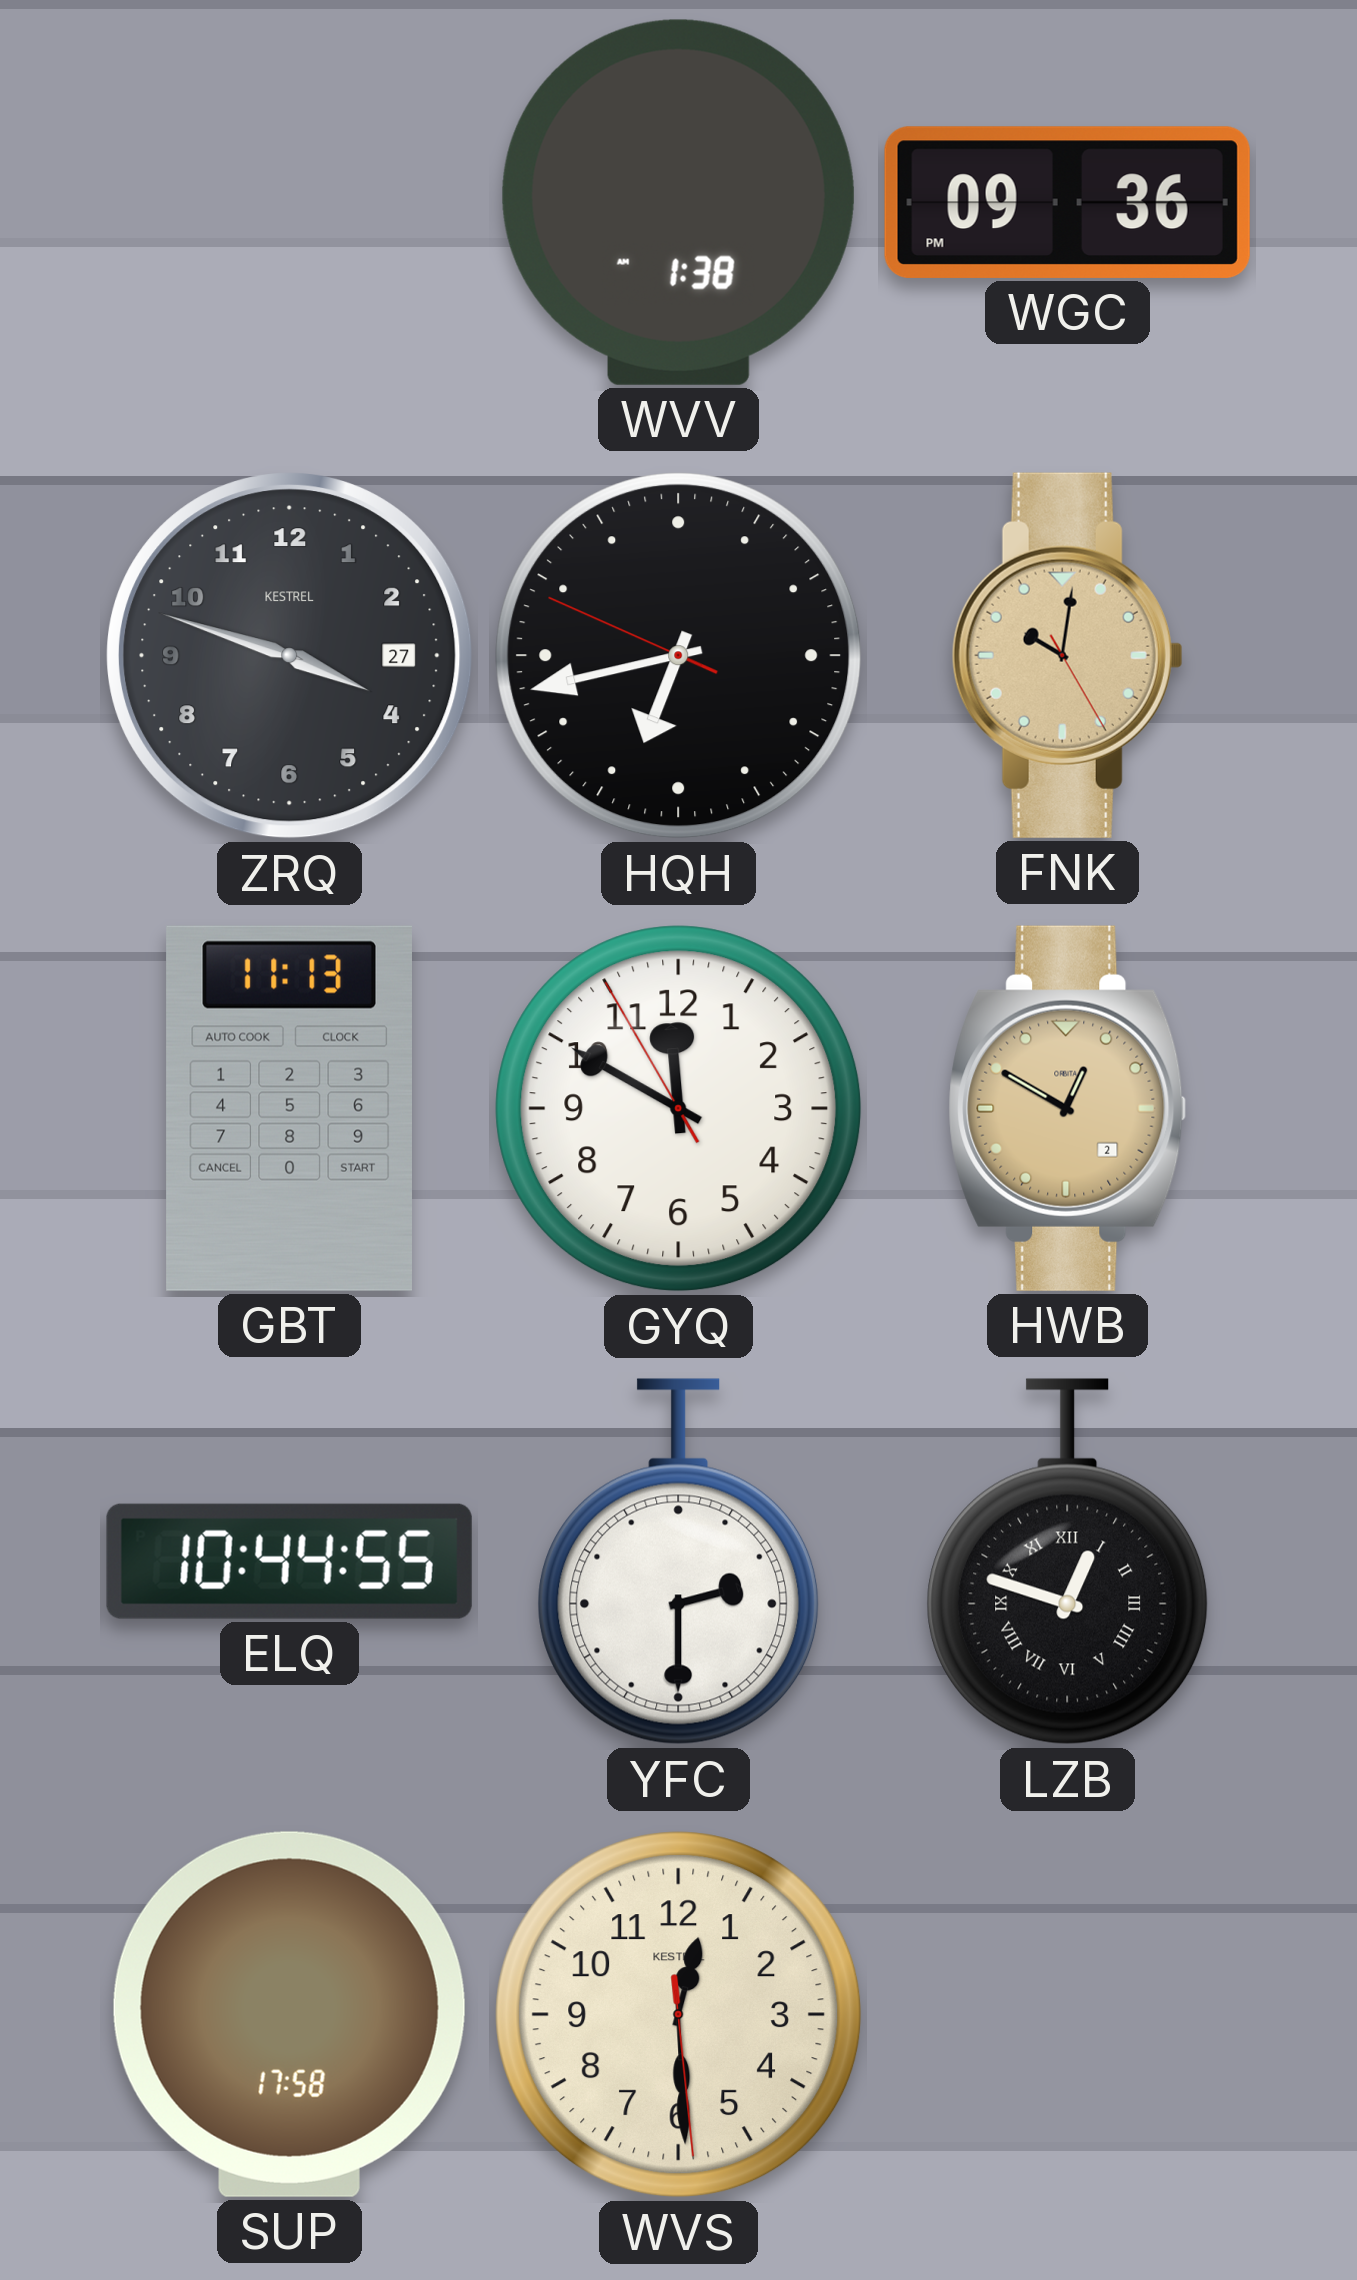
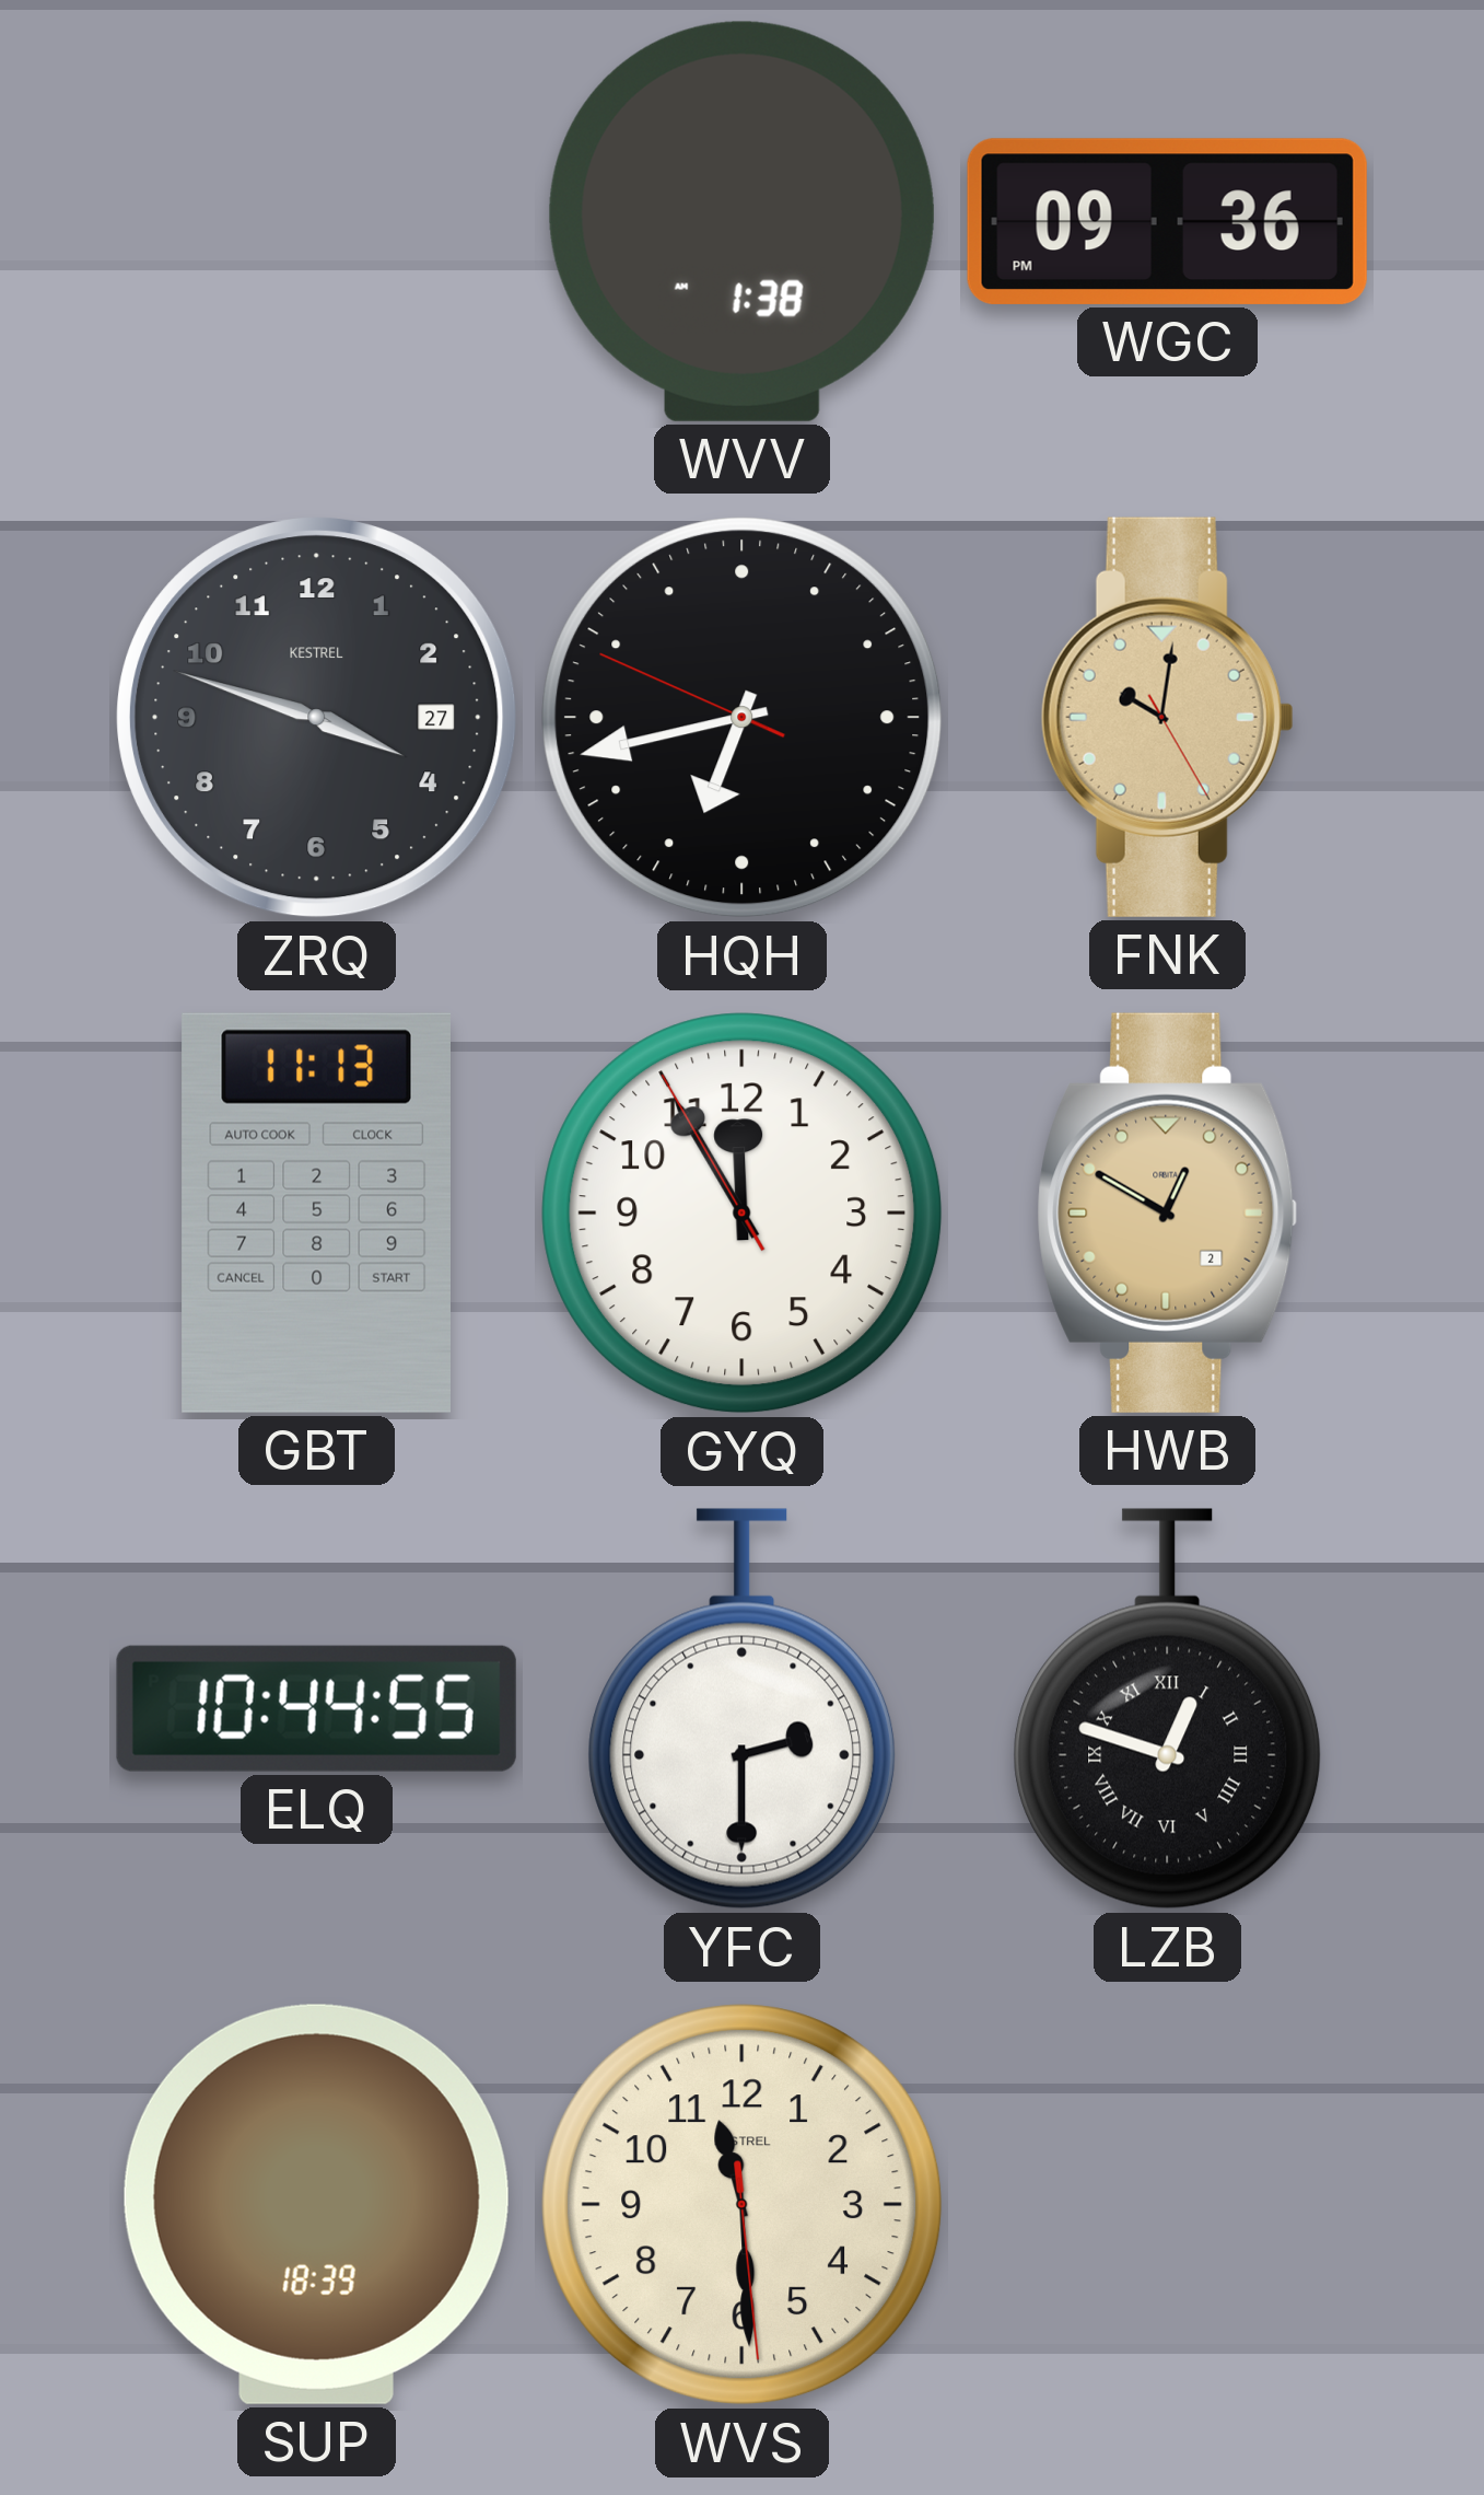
GYQ: 11:49 -> 11:54
SUP: 17:58 -> 18:39
WVS: 12:29 -> 11:29
